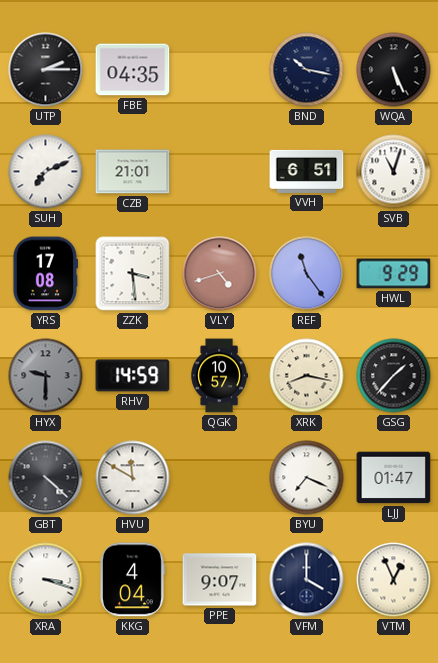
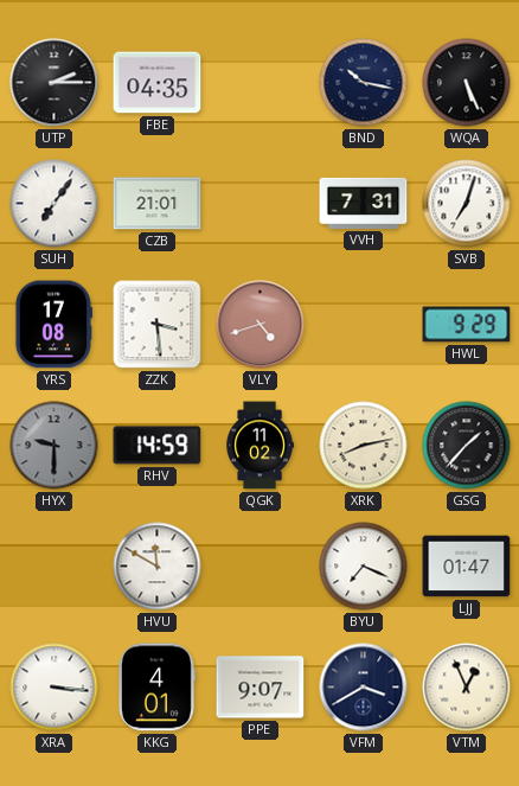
SUH: 7:11 -> 7:06
VVH: 6:51 -> 7:31
SVB: 11:03 -> 7:03
REF: 11:24 -> none
QGK: 10:57 -> 11:02
XRK: 8:17 -> 8:13
GBT: 4:22 -> none
XRA: 3:18 -> 3:16
KKG: 4:04 -> 4:01
VFM: 4:00 -> 3:40
